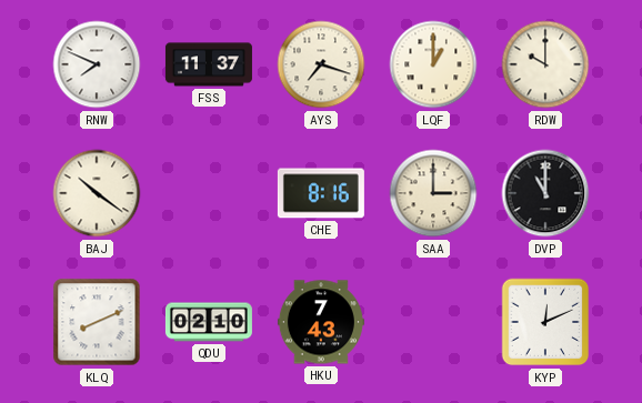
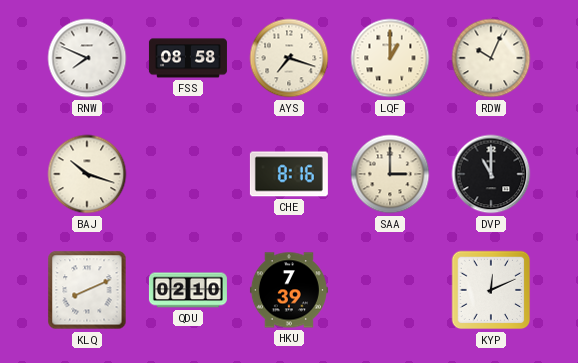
FSS: 11:37 -> 08:58
RDW: 10:00 -> 10:04
BAJ: 10:21 -> 10:18
HKU: 7:43 -> 7:39
